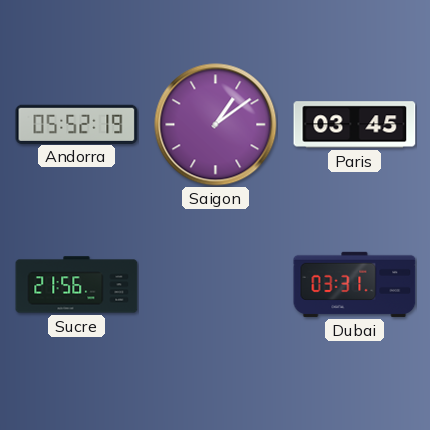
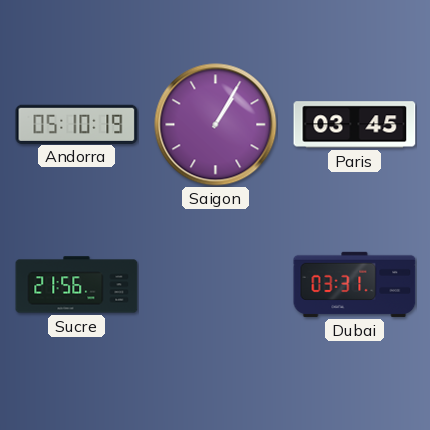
Andorra: 05:52 -> 05:10
Saigon: 1:09 -> 1:05
